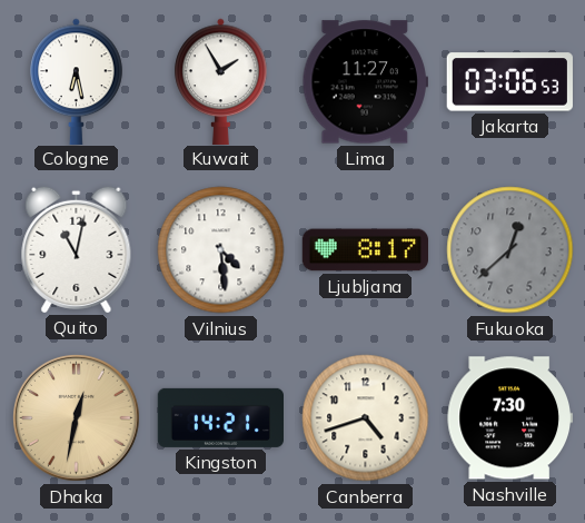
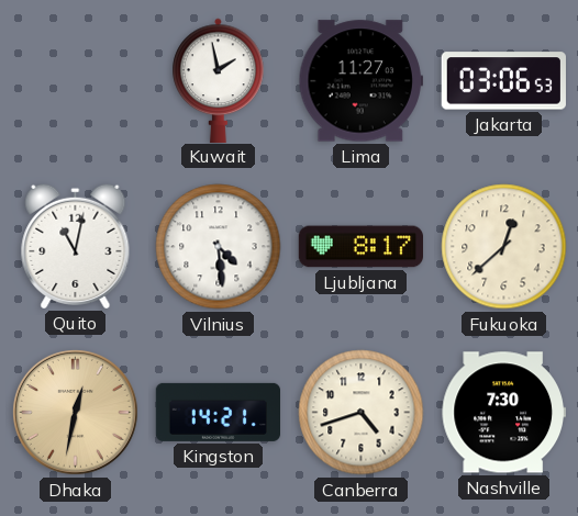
Cologne: 6:28 -> none
Kuwait: 1:55 -> 1:58
Fukuoka dial: grey -> cream
